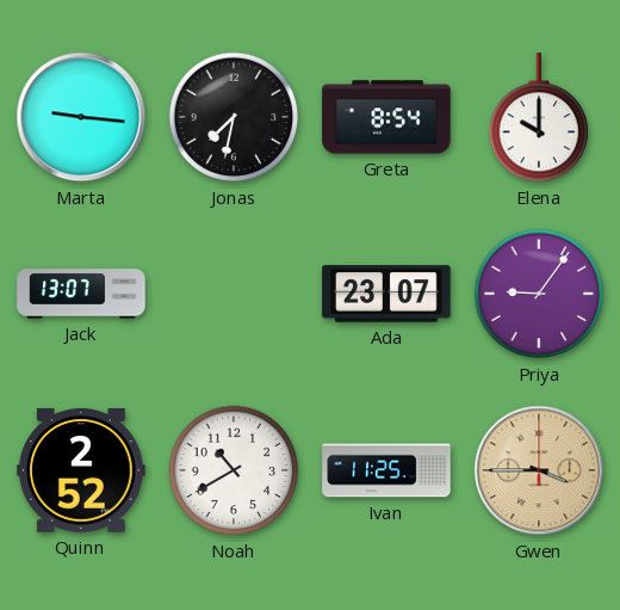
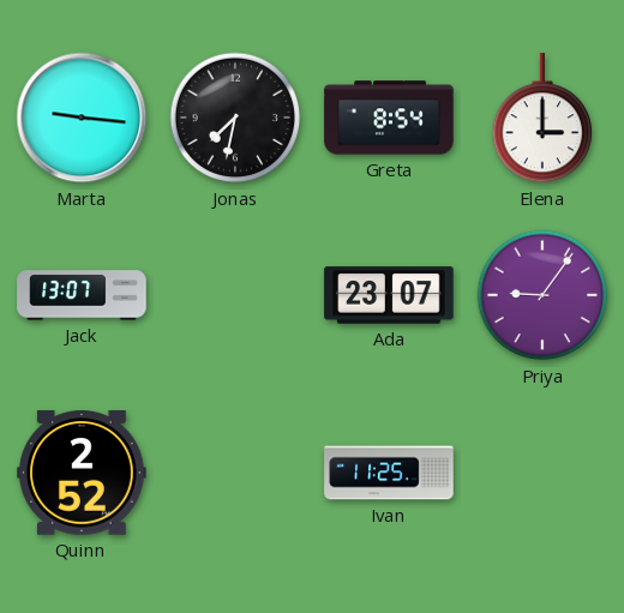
Elena: 10:00 -> 3:00
Noah: 10:40 -> none
Gwen: 3:45 -> none
